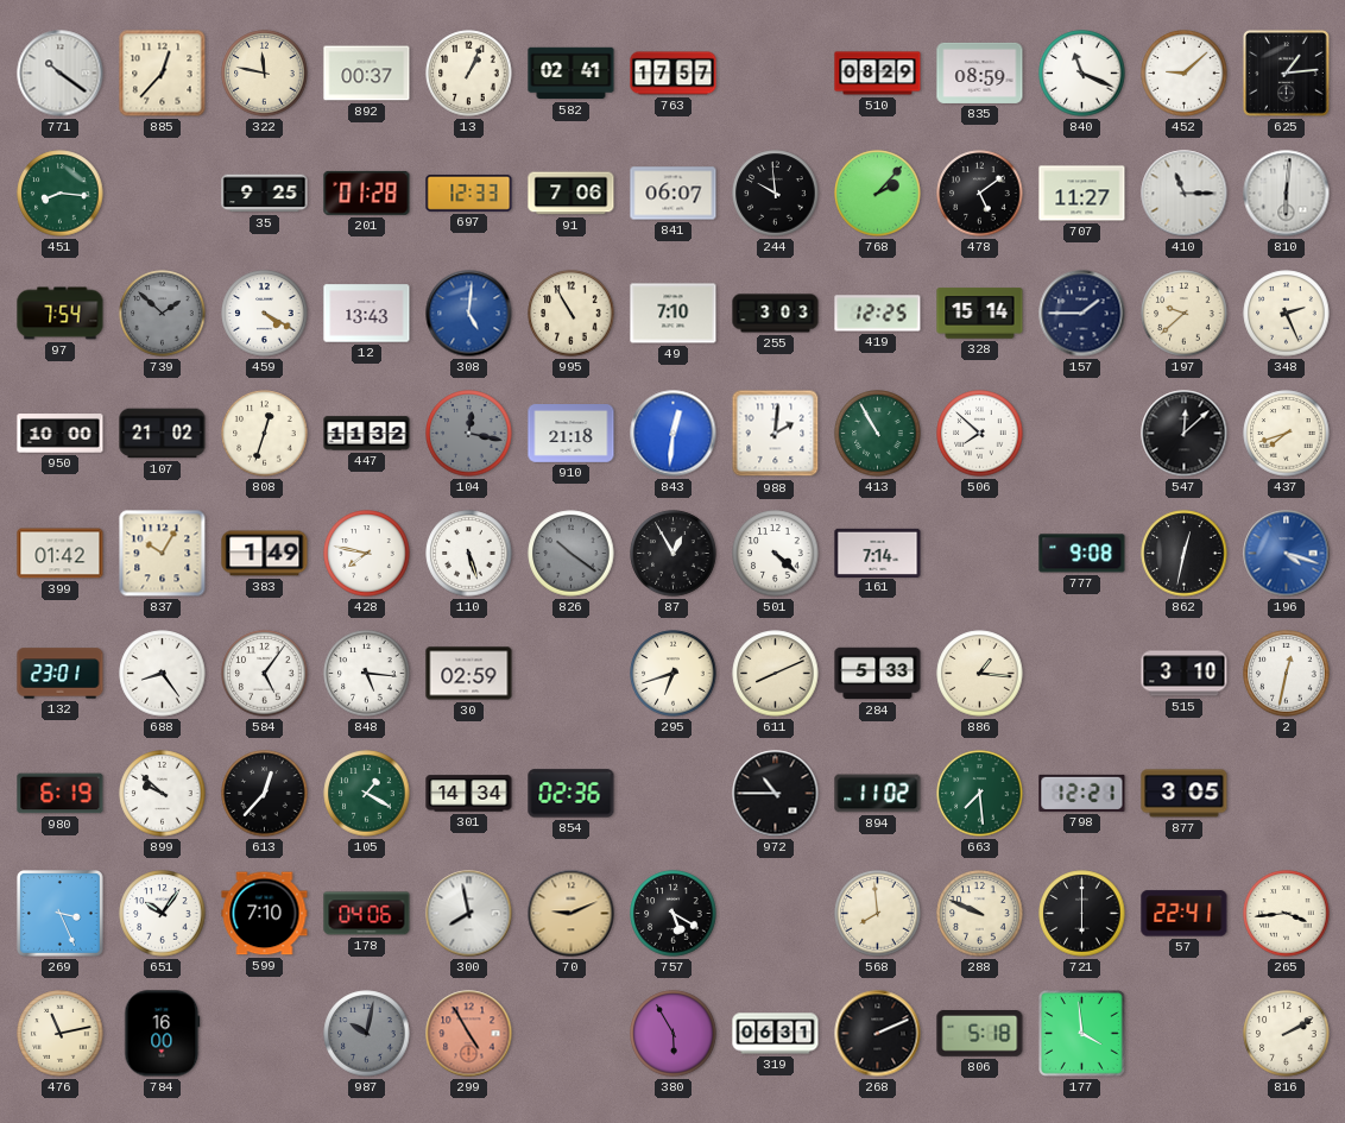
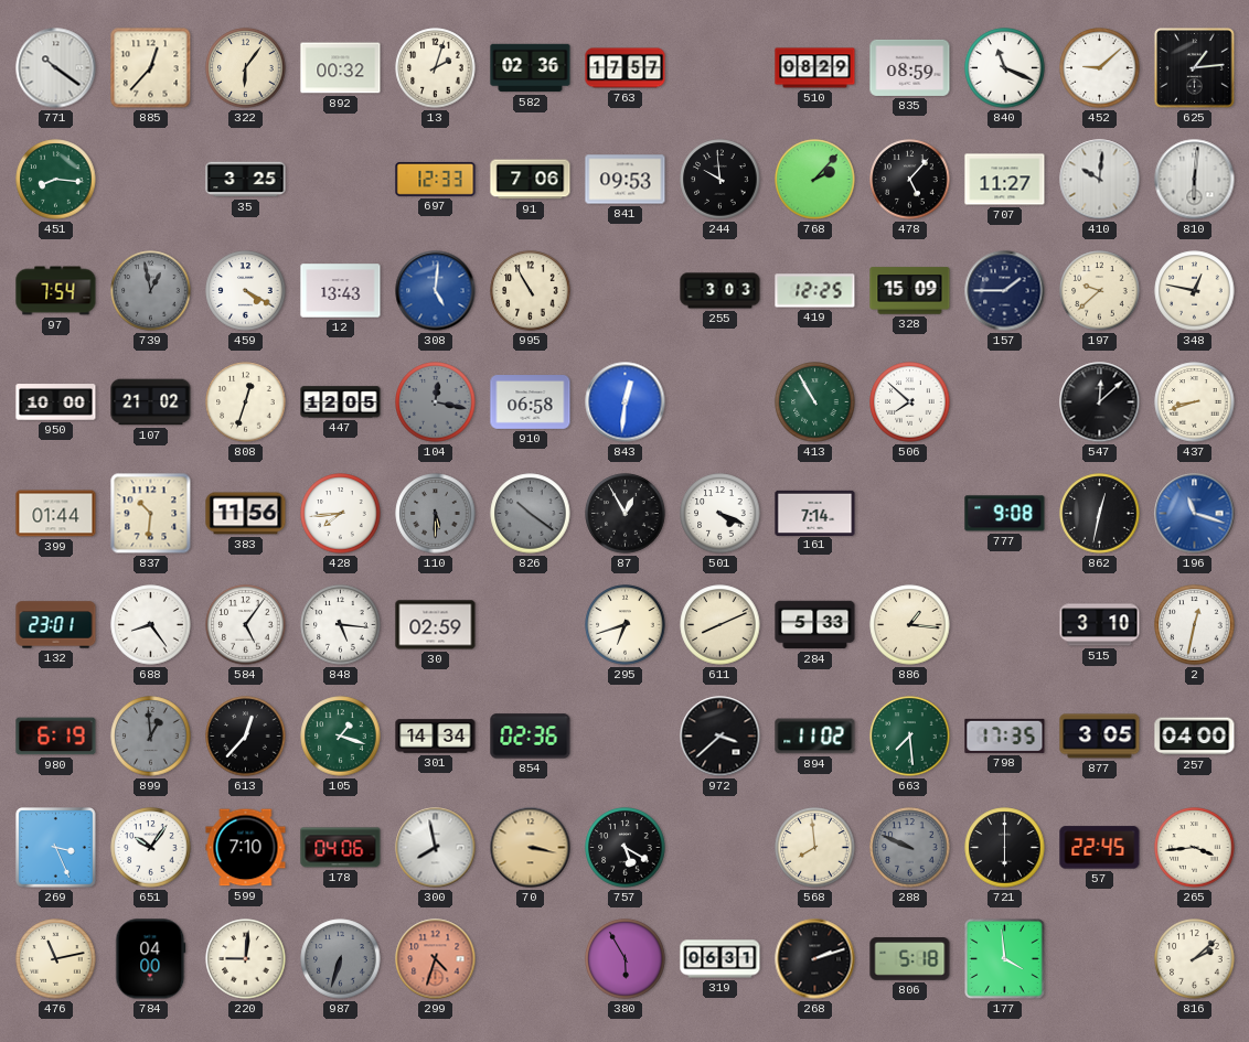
322: 11:47 -> 6:06
892: 00:37 -> 00:32
13: 1:04 -> 2:03
582: 02:41 -> 02:36
35: 9:25 -> 3:25
201: 01:28 -> none
841: 06:07 -> 09:53
478: 5:09 -> 5:07
410: 11:15 -> 10:01
739: 1:52 -> 12:58
49: 7:10 -> none
328: 15:14 -> 15:09
348: 2:26 -> 12:47
447: 11:32 -> 12:05
910: 21:18 -> 06:58
988: 2:01 -> none
437: 7:42 -> 8:42
399: 01:42 -> 01:44
837: 10:05 -> 10:31
383: 1:49 -> 11:56
428: 7:47 -> 7:44
110: 5:27 -> 5:30
110 dial: white -> grey
501: 4:22 -> 4:19
196: 4:18 -> 11:18
899: 9:52 -> 12:59
899 dial: white -> grey
105: 1:20 -> 1:18
972: 10:45 -> 3:38
798: 12:21 -> 17:35
257: none -> 04:00
70: 9:11 -> 3:17
288 dial: cream -> grey
57: 22:41 -> 22:45
784: 16:00 -> 04:00
220: none -> 9:01
987: 10:02 -> 6:33
299: 4:55 -> 4:33
268: 2:11 -> 2:12
816: 2:10 -> 2:08
